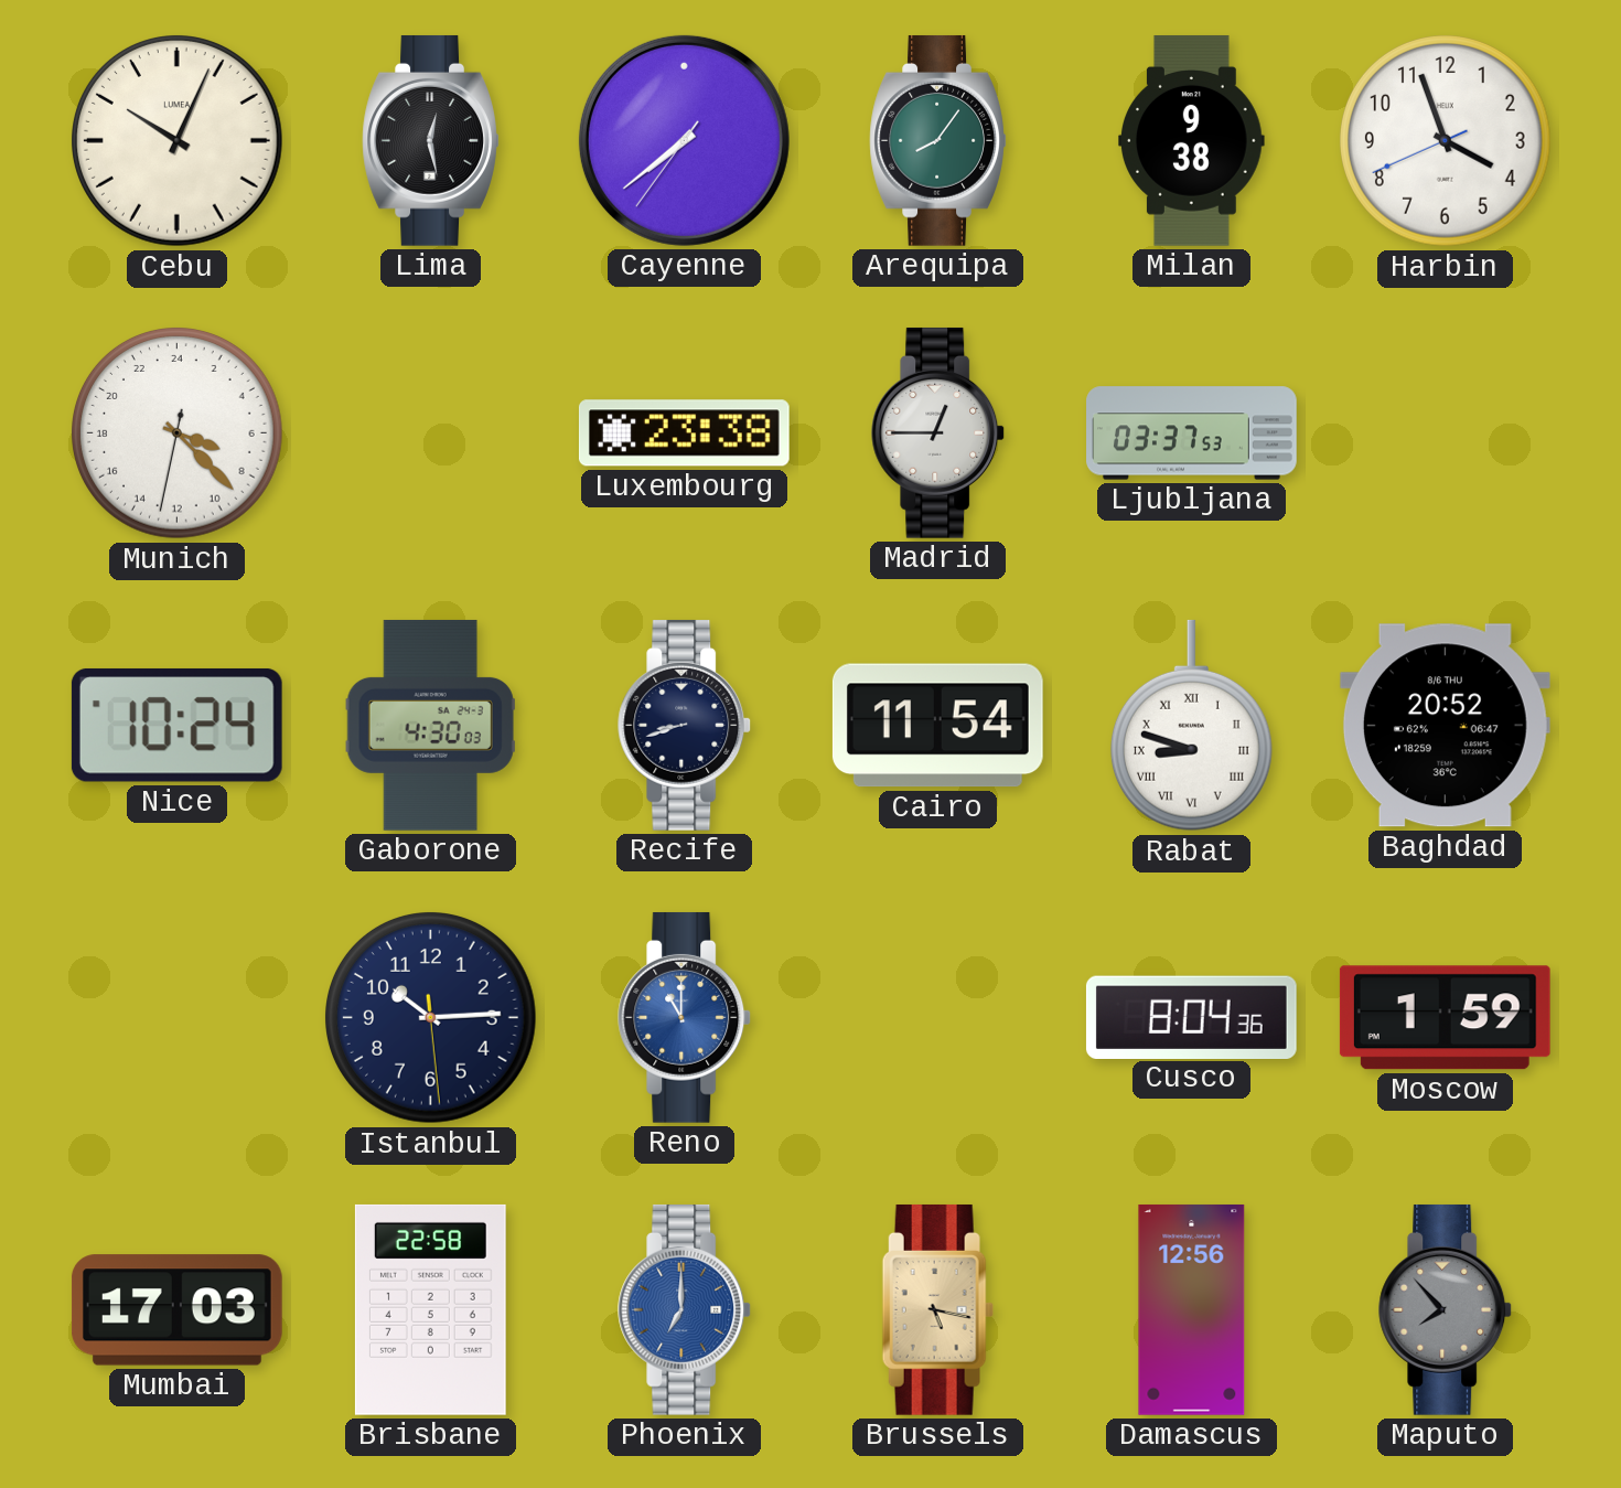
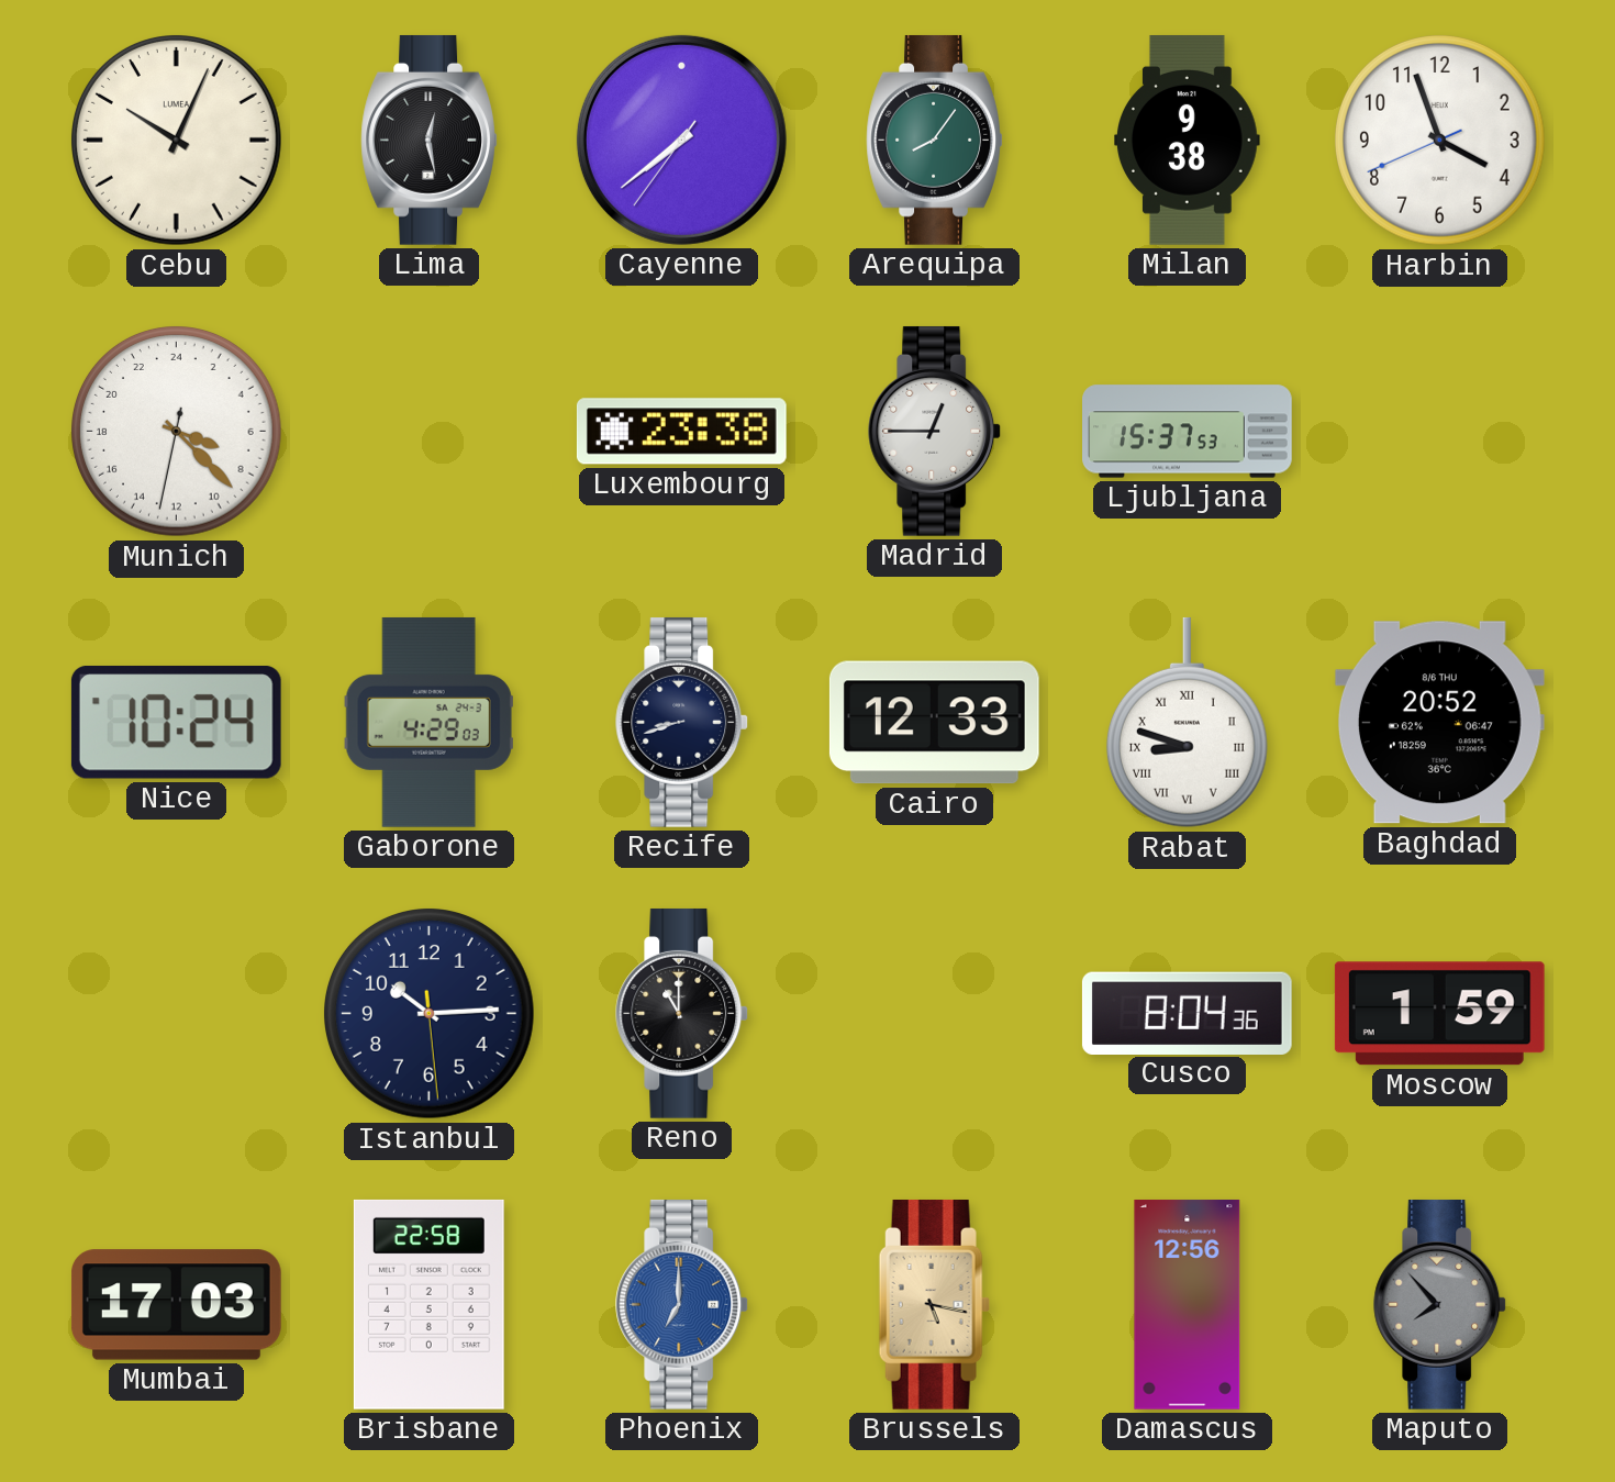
Ljubljana: 03:37 -> 15:37
Gaborone: 4:30 -> 4:29
Cairo: 11:54 -> 12:33
Reno dial: blue -> black
